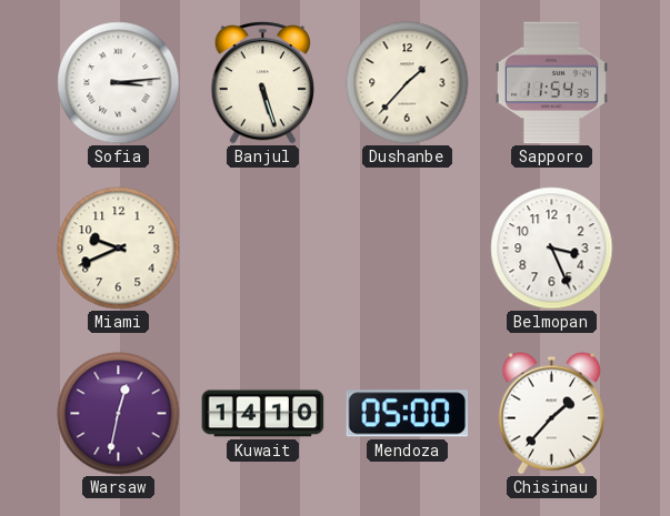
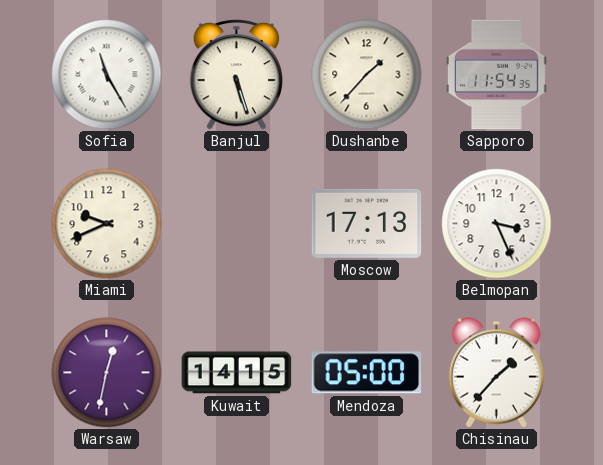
Sofia: 3:14 -> 11:25
Moscow: none -> 17:13
Kuwait: 14:10 -> 14:15
